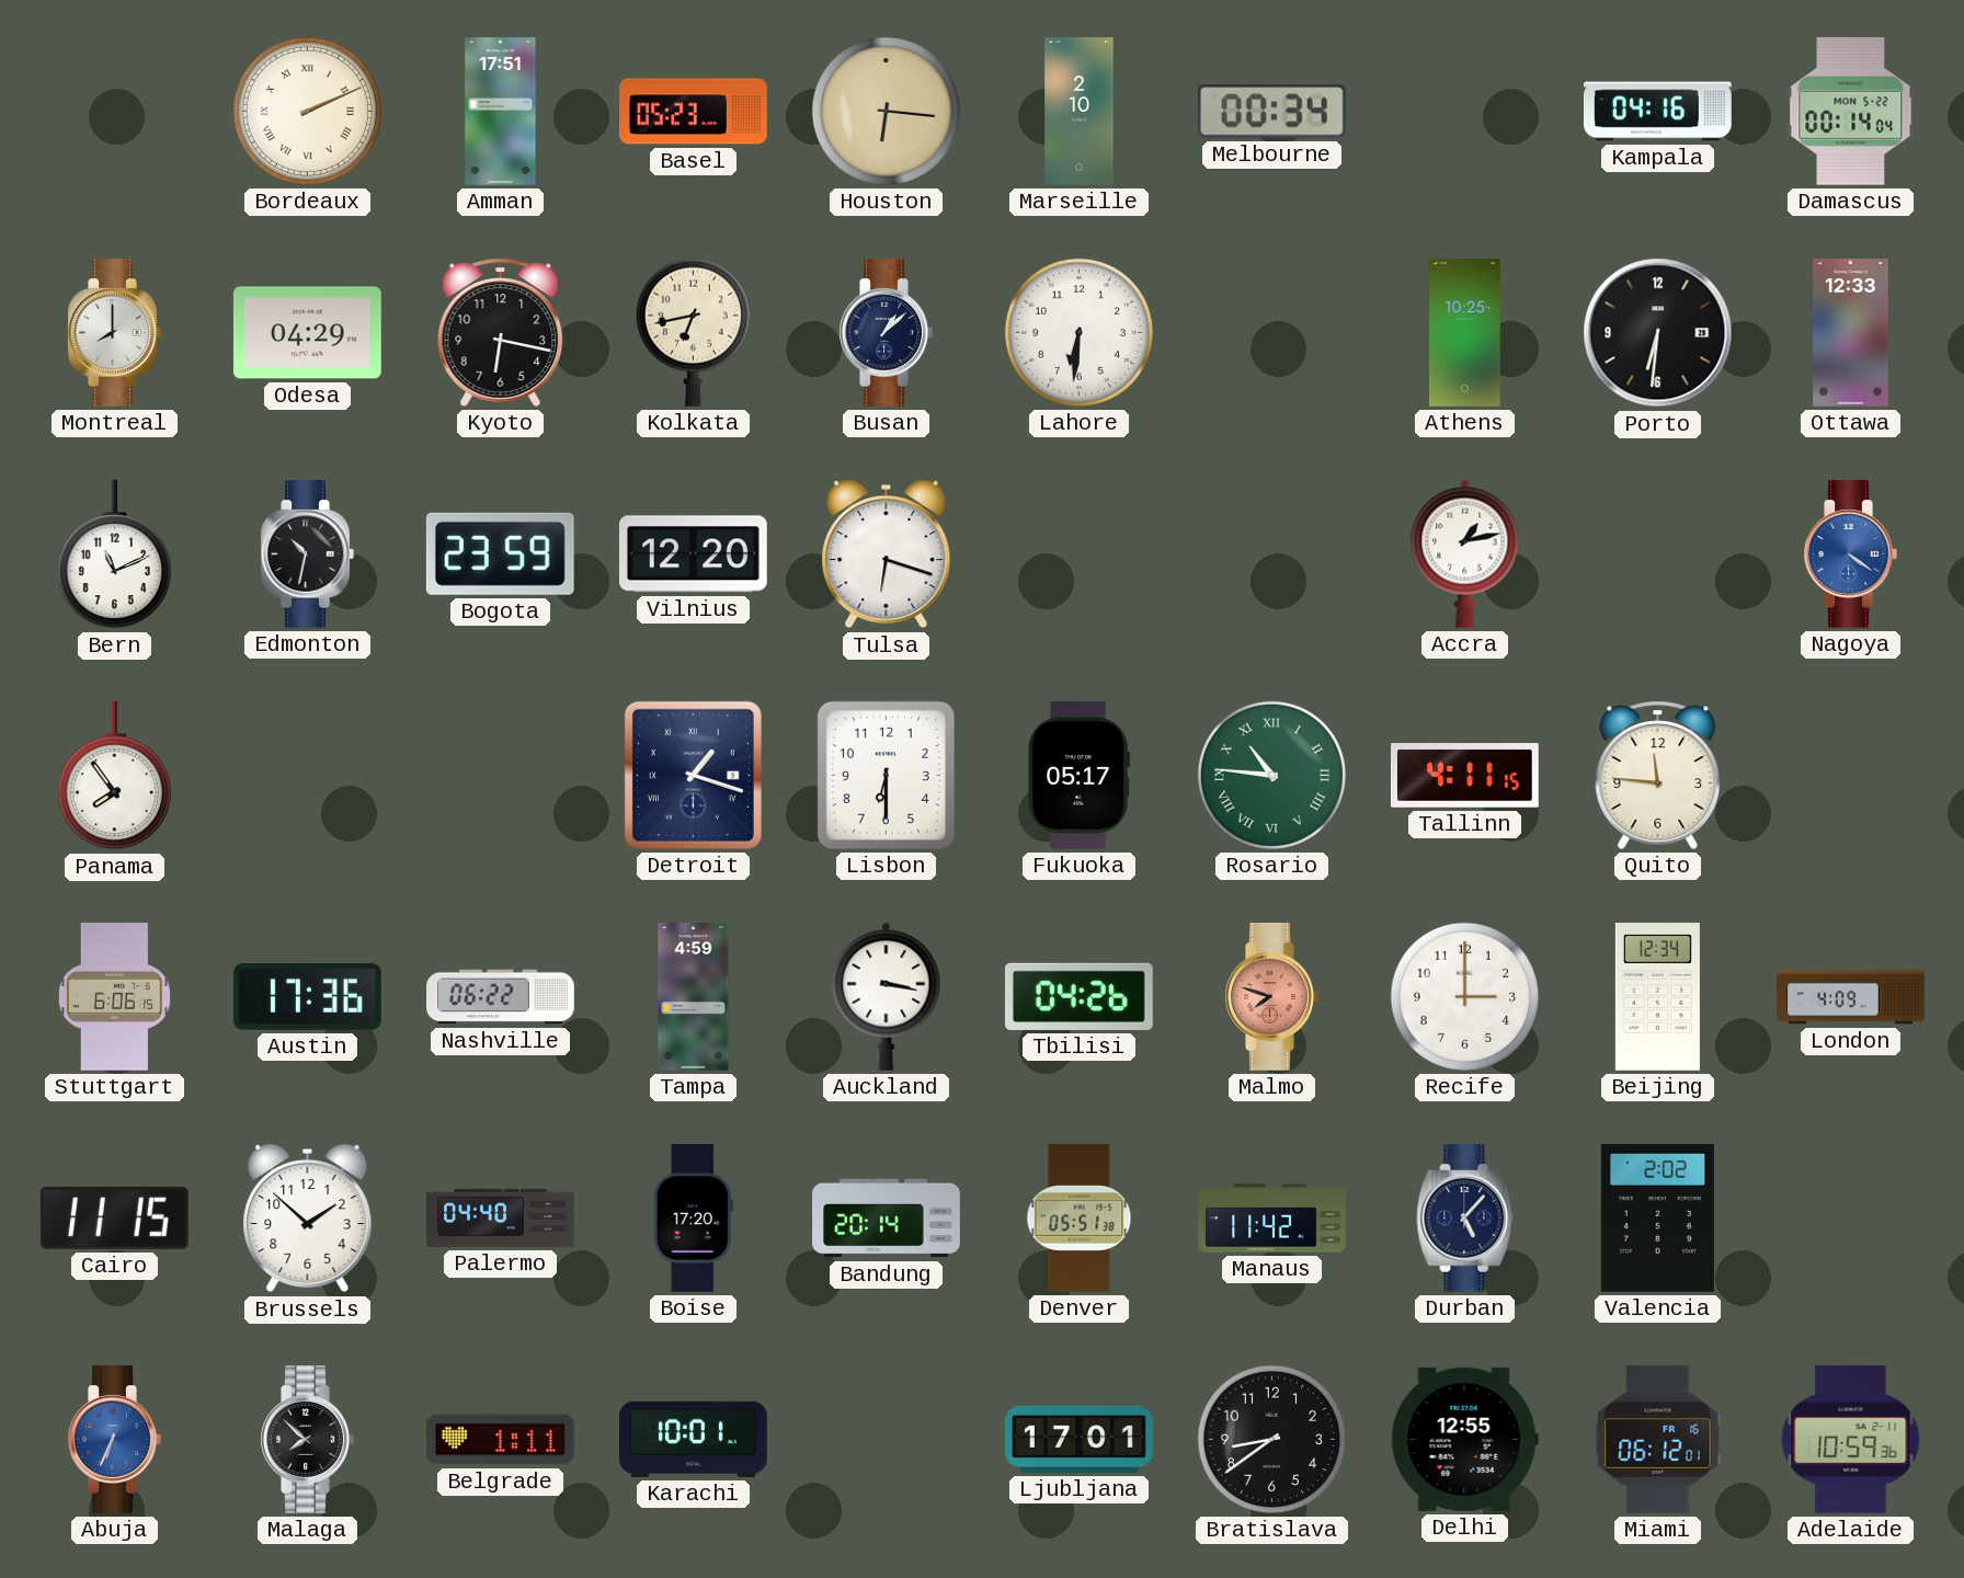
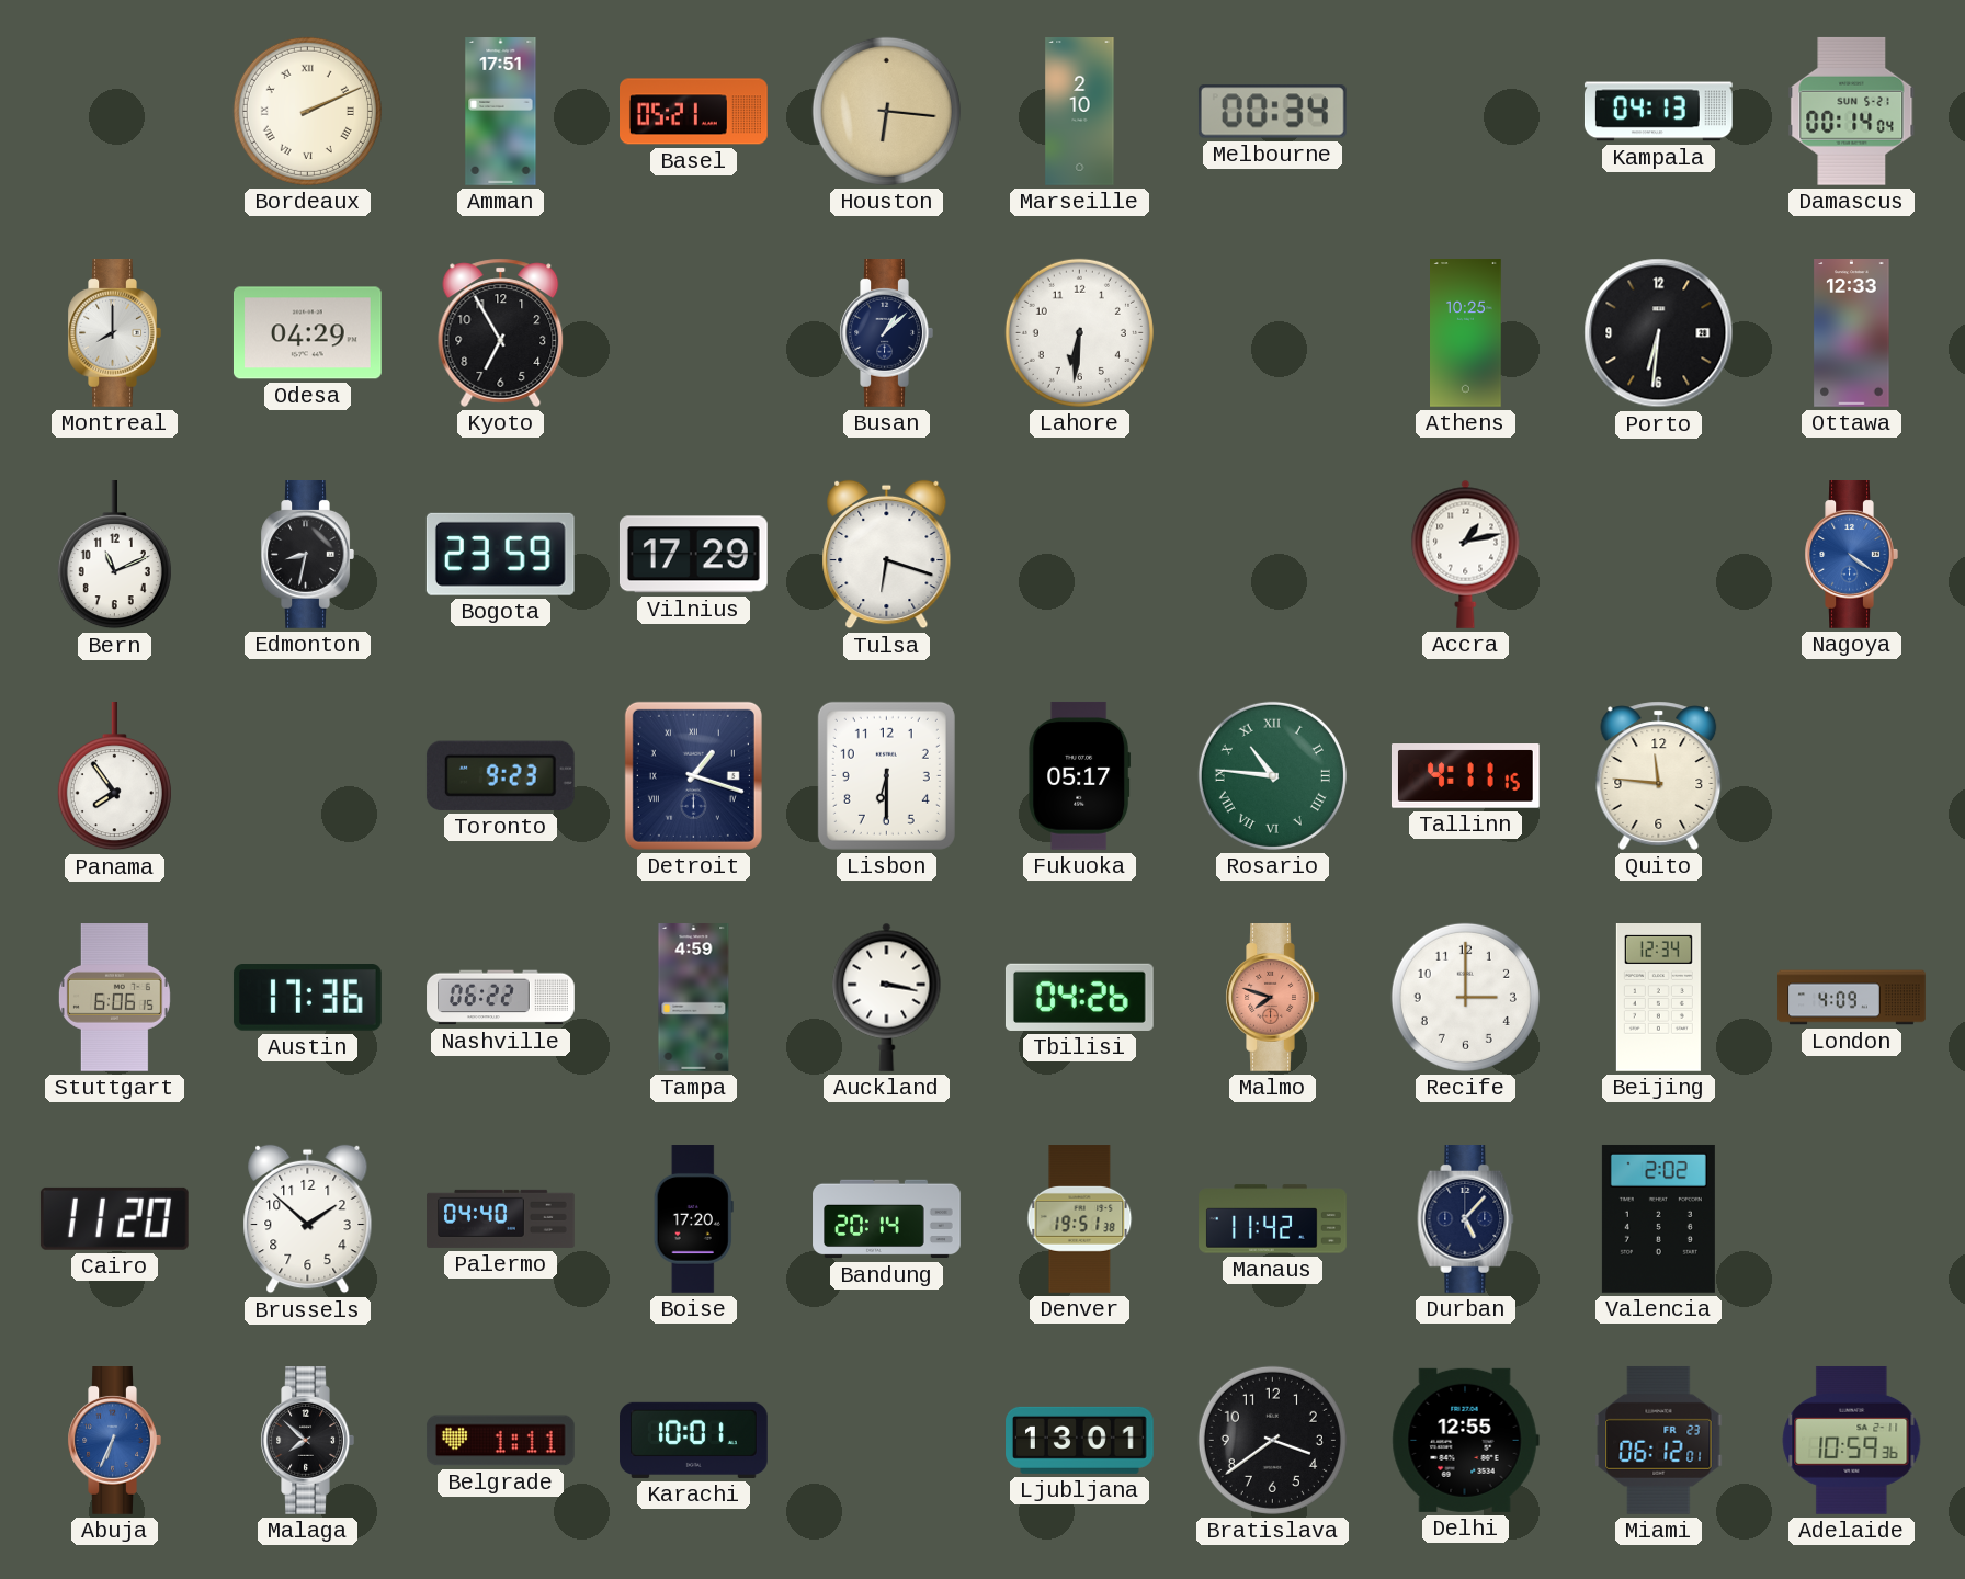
Basel: 05:23 -> 05:21
Kampala: 04:16 -> 04:13
Damascus date: MON 5-22 -> SUN 5-21
Kyoto: 6:17 -> 6:55
Kolkata: 6:43 -> none
Edmonton: 10:32 -> 8:32
Vilnius: 12:20 -> 17:29
Toronto: none -> 9:23
Cairo: 11:15 -> 11:20
Denver: 05:51 -> 19:51
Ljubljana: 17:01 -> 13:01
Bratislava: 8:39 -> 3:39
Miami date: FR 16 -> FR 23
